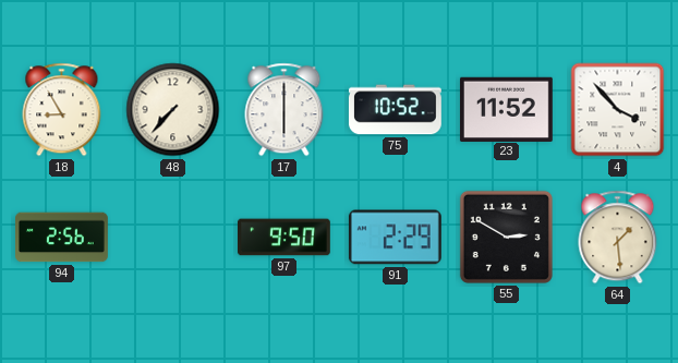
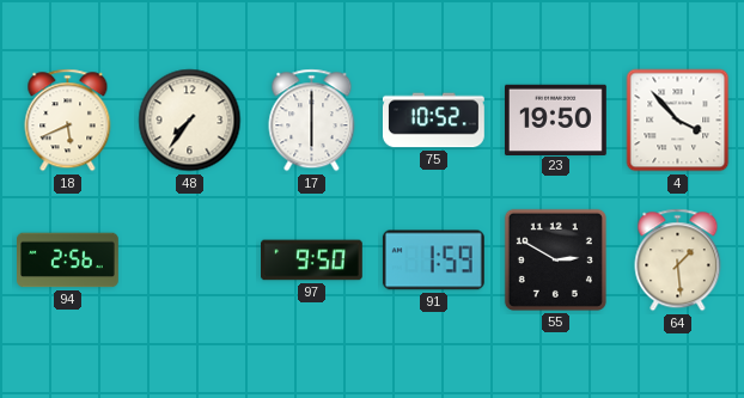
18: 8:55 -> 5:41
48: 7:37 -> 7:36
23: 11:52 -> 19:50
91: 2:29 -> 1:59
